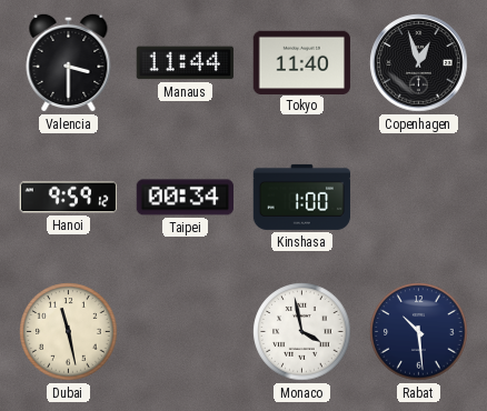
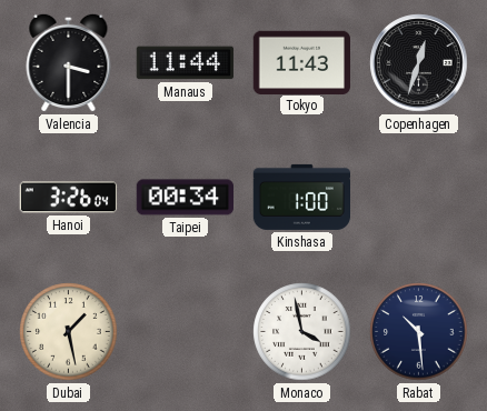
Tokyo: 11:40 -> 11:43
Copenhagen: 12:57 -> 12:33
Hanoi: 9:59 -> 3:26
Dubai: 11:28 -> 1:28
